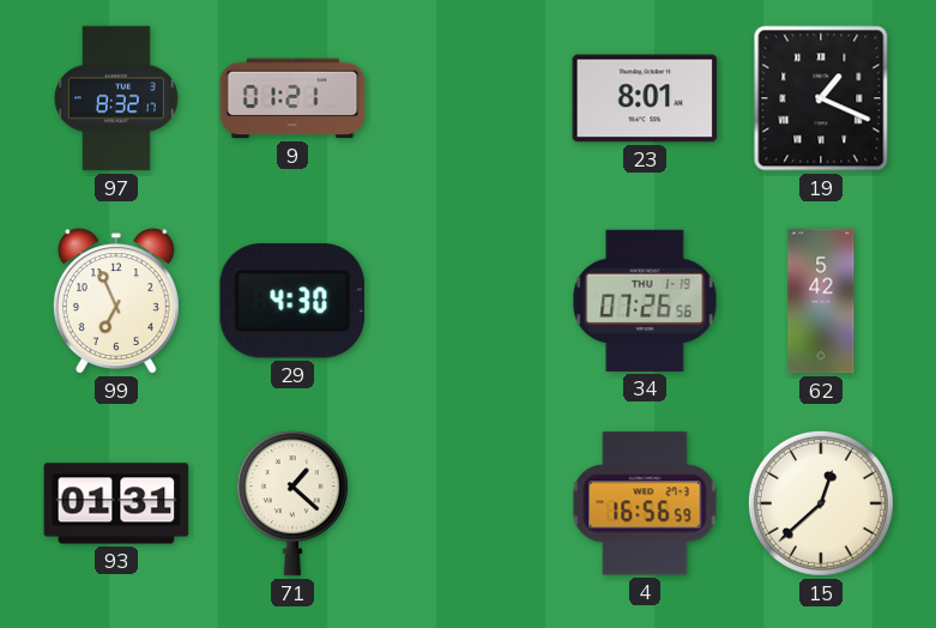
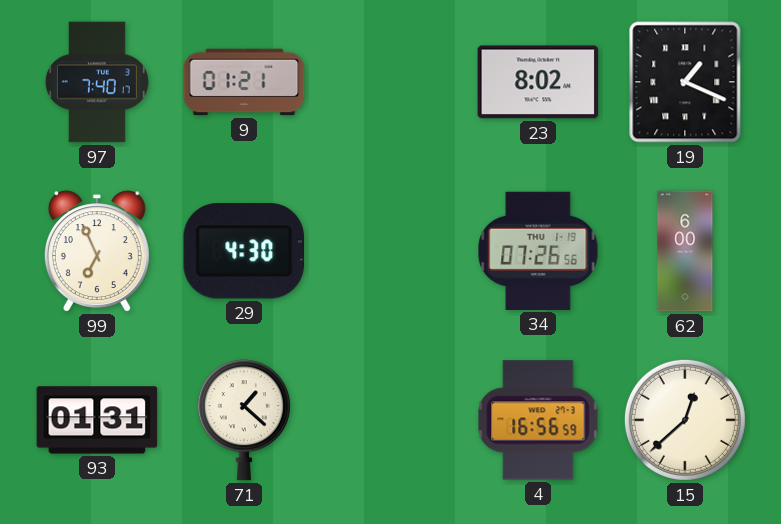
97: 8:32 -> 7:40
23: 8:01 -> 8:02
62: 5:42 -> 6:00
